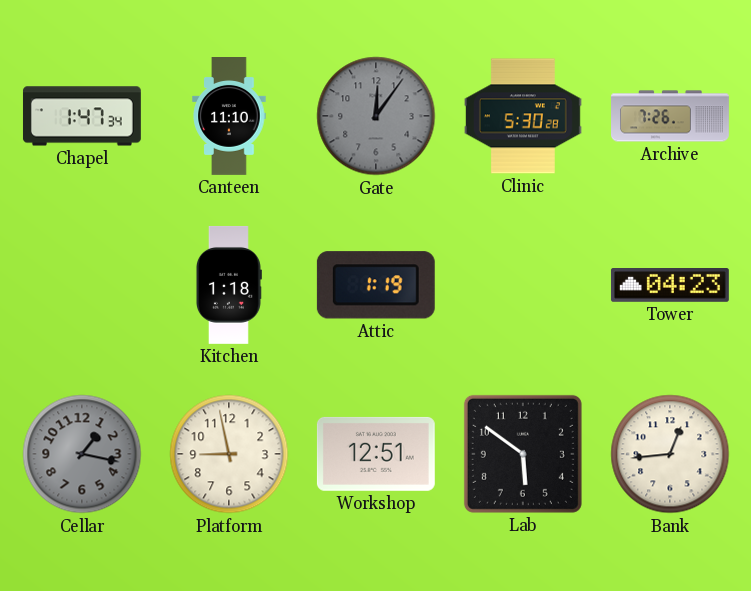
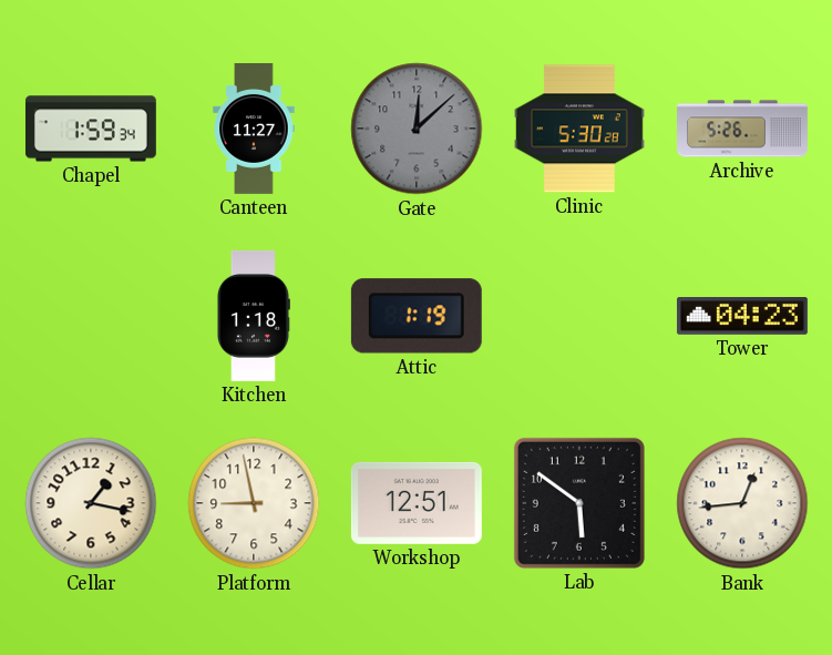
Chapel: 1:47 -> 1:59
Canteen: 11:10 -> 11:27
Gate: 12:06 -> 12:08
Archive: 7:26 -> 5:26
Cellar dial: grey -> cream
